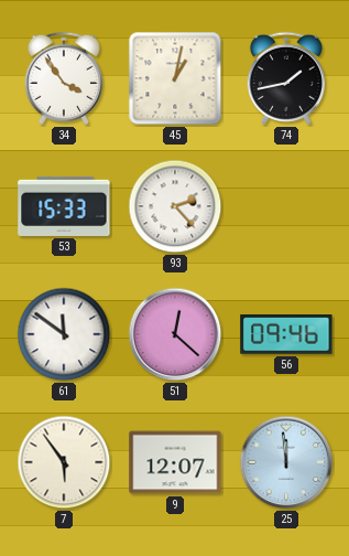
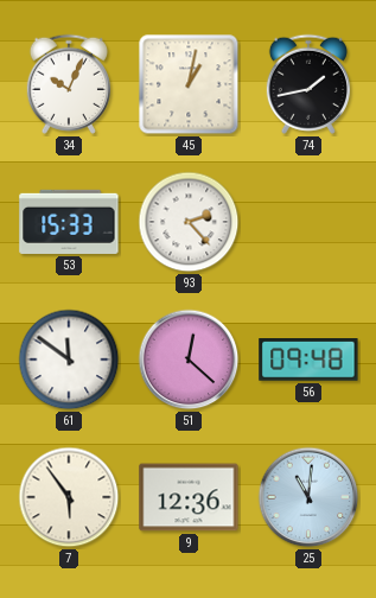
34: 3:54 -> 10:04
56: 09:46 -> 09:48
9: 12:07 -> 12:36
25: 11:59 -> 11:01
